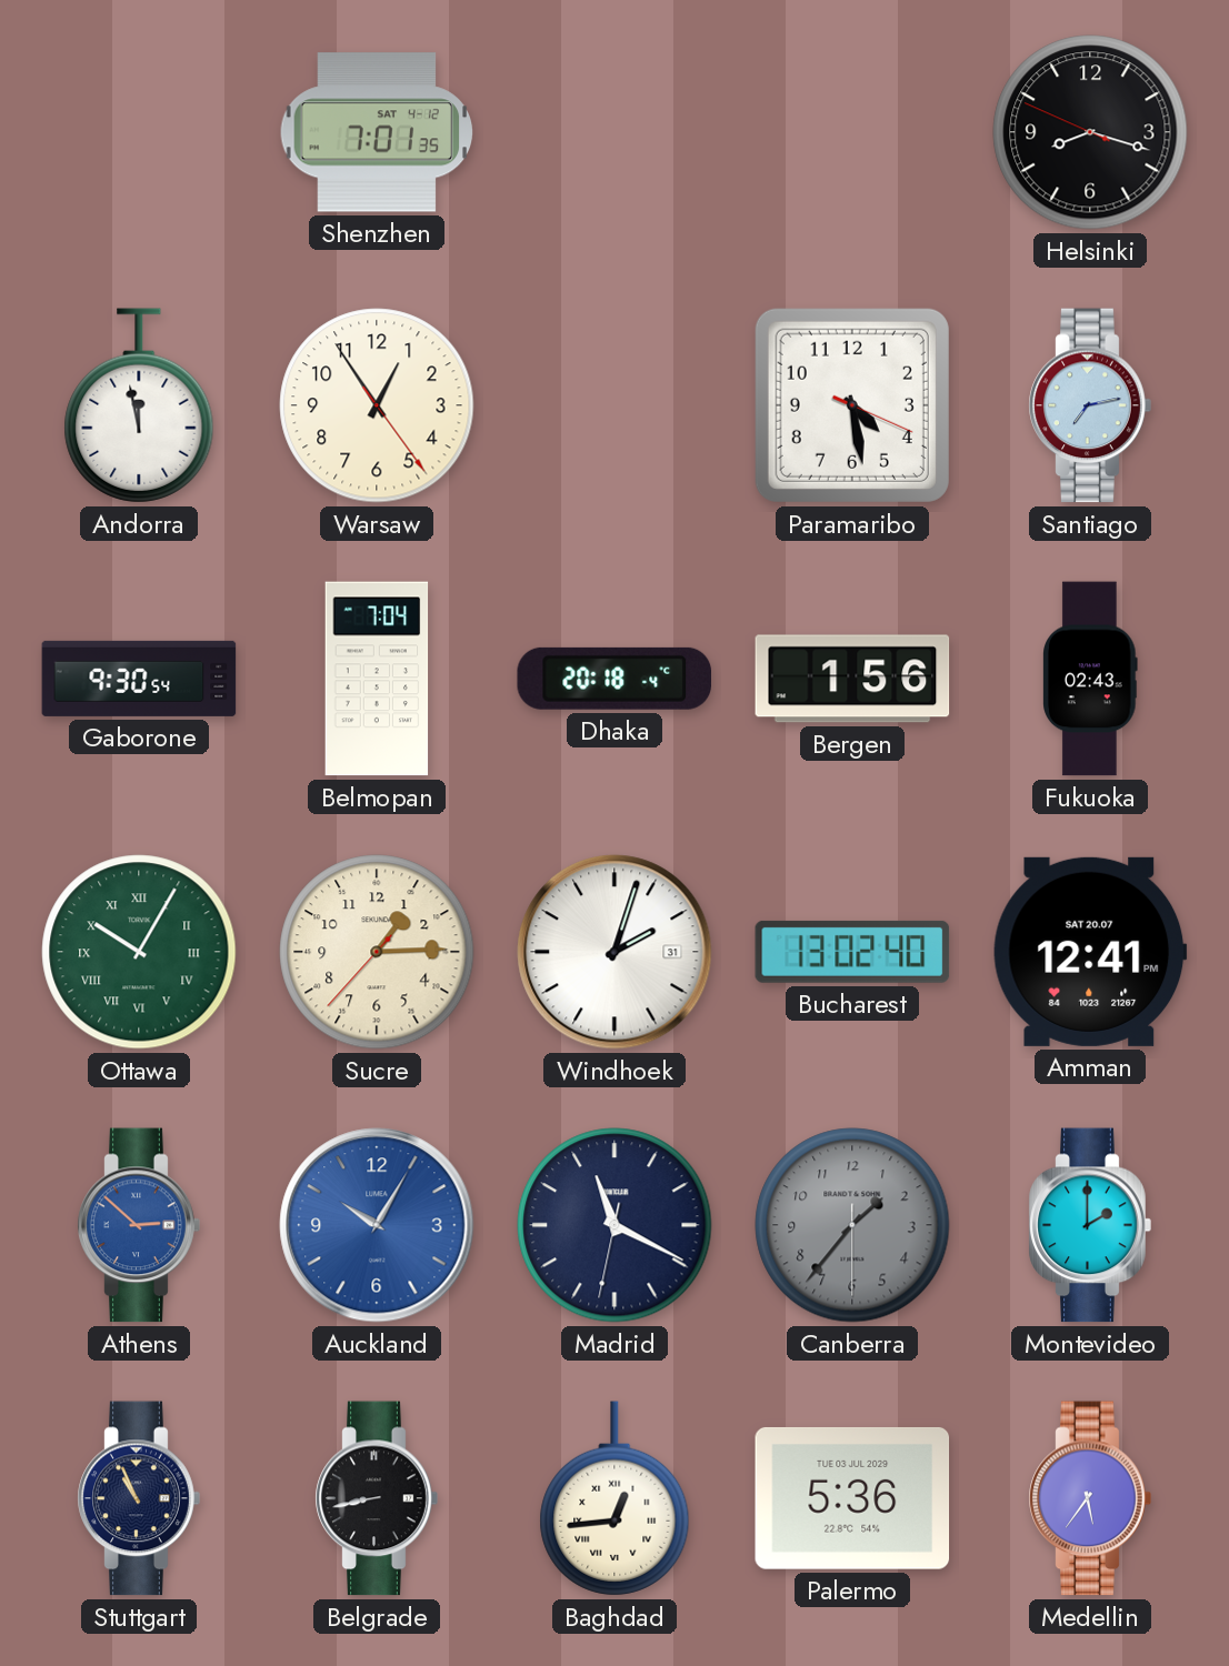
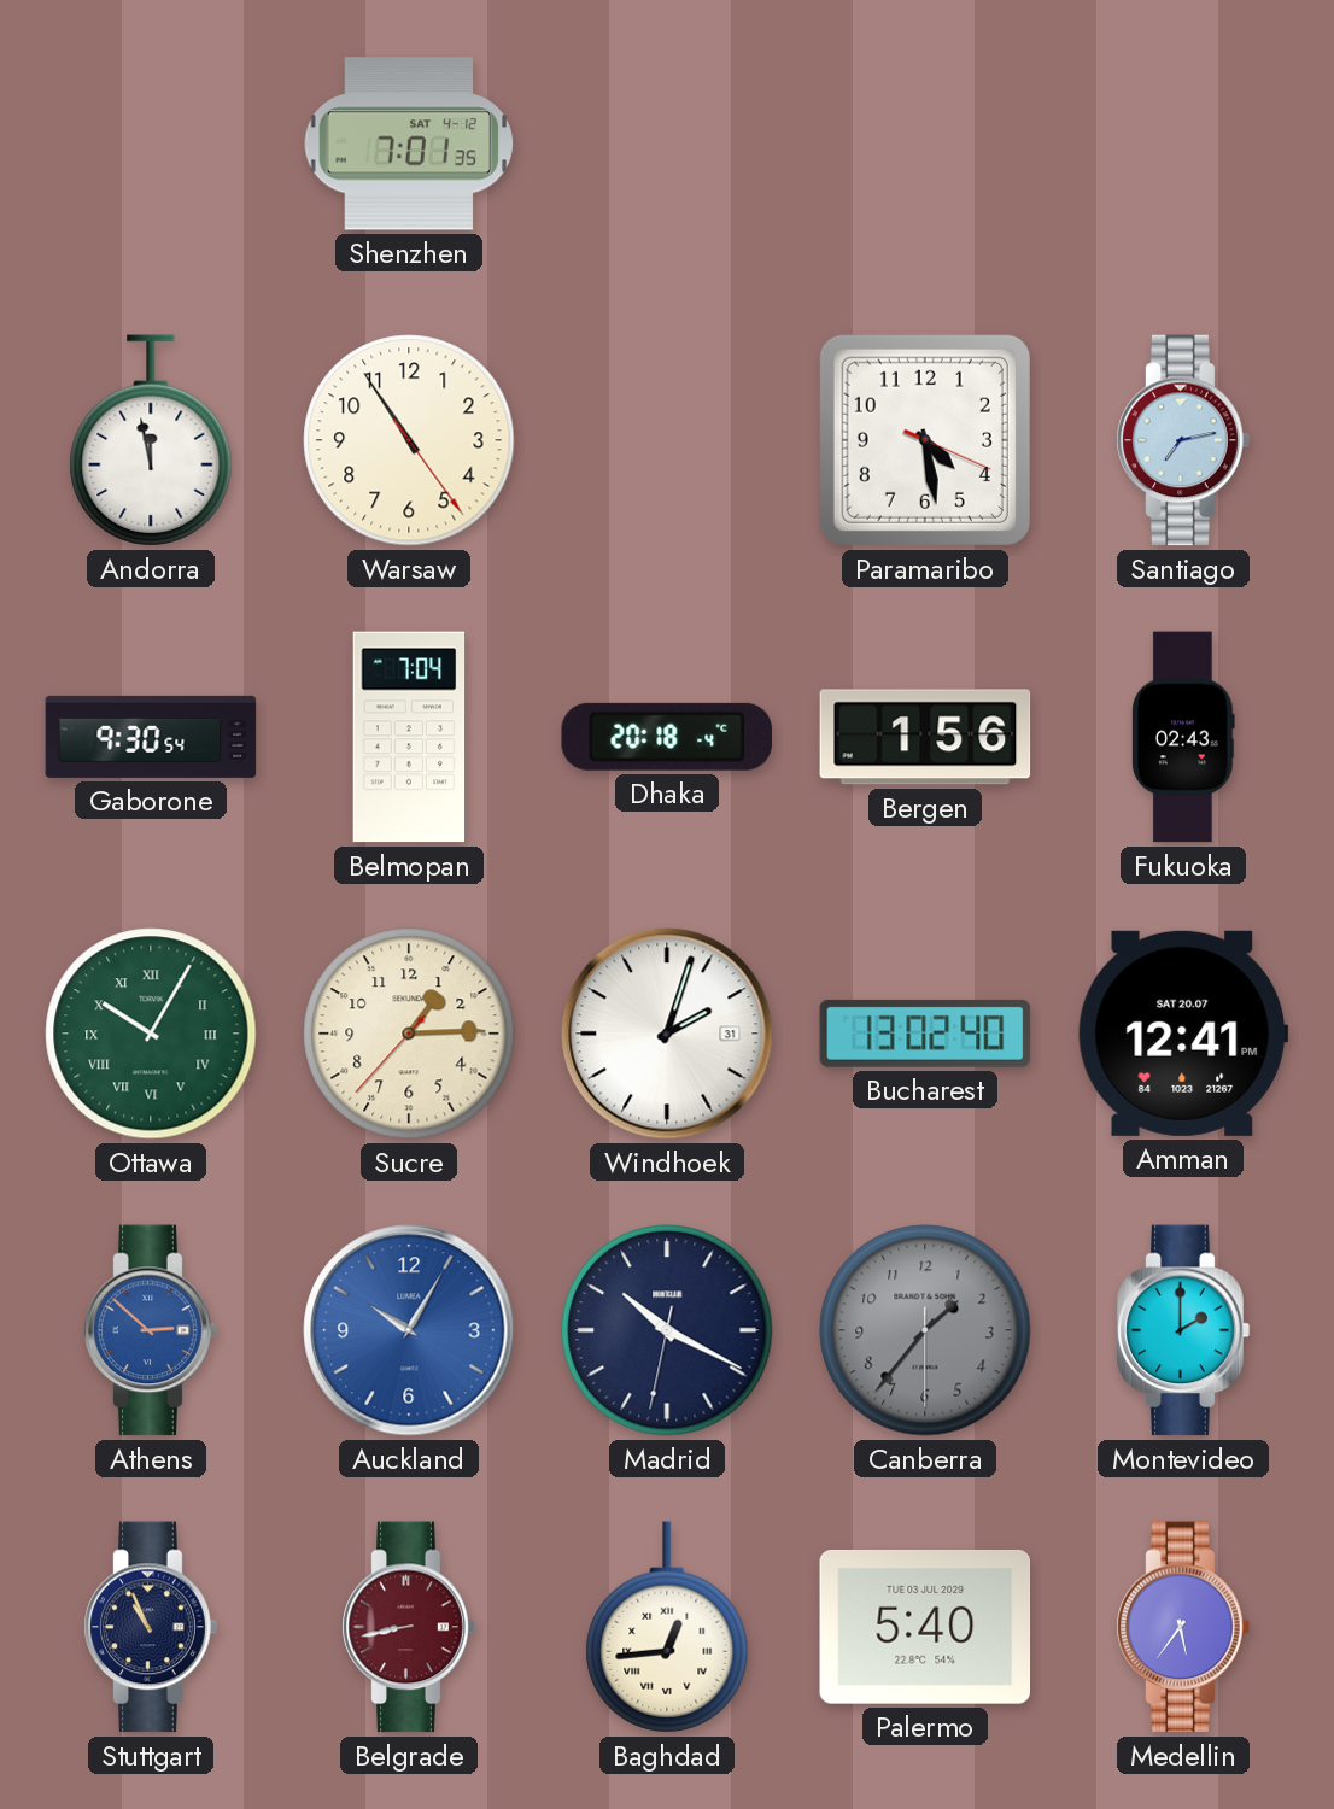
Helsinki: 8:17 -> none
Warsaw: 12:54 -> 10:54
Madrid: 11:19 -> 10:19
Belgrade dial: black -> burgundy
Palermo: 5:36 -> 5:40
